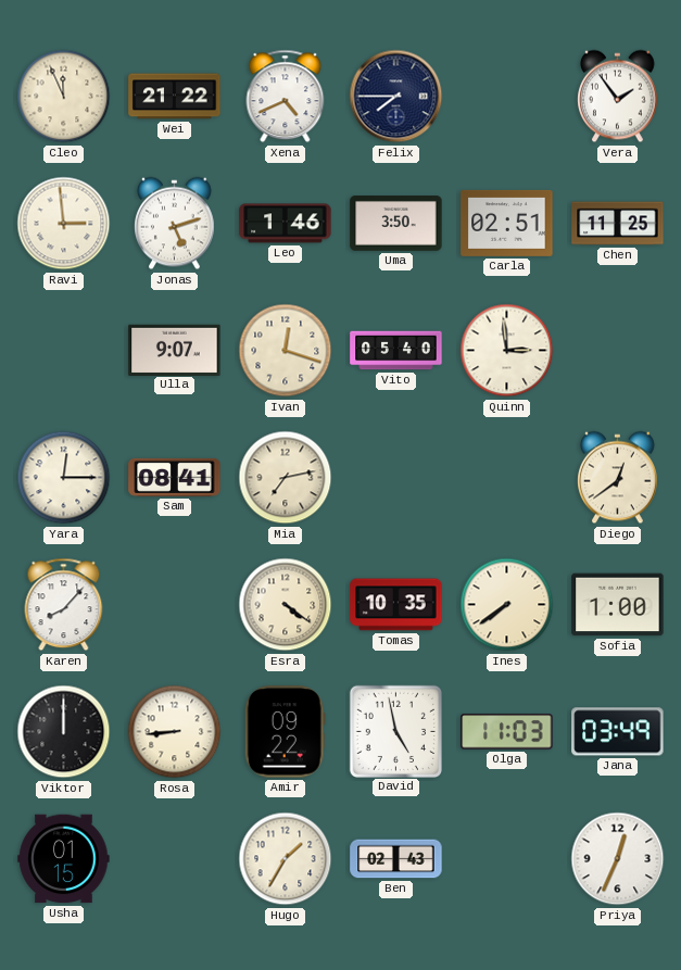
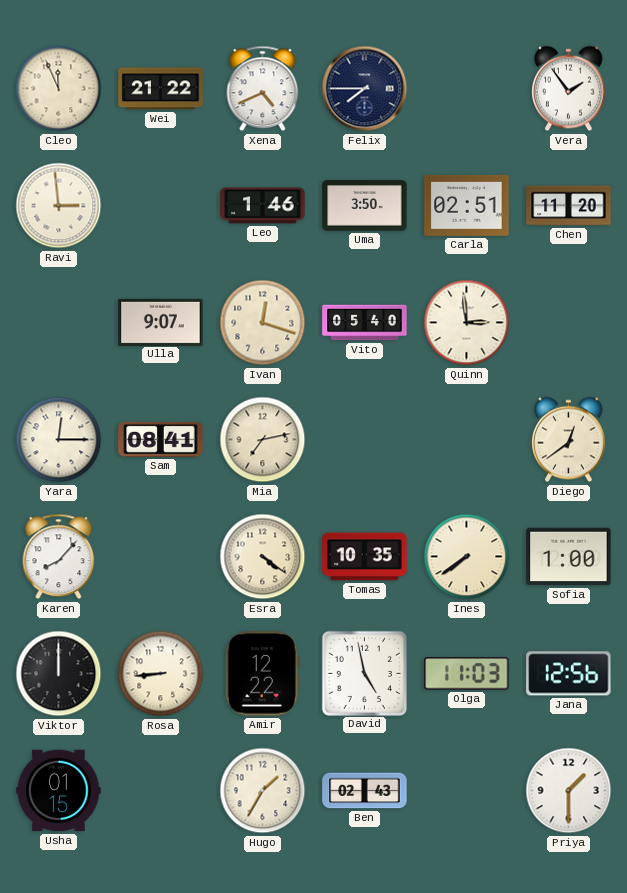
Jonas: 5:12 -> none
Chen: 11:25 -> 11:20
Amir: 09:22 -> 12:22
Jana: 03:49 -> 12:56
Priya: 12:34 -> 1:30
